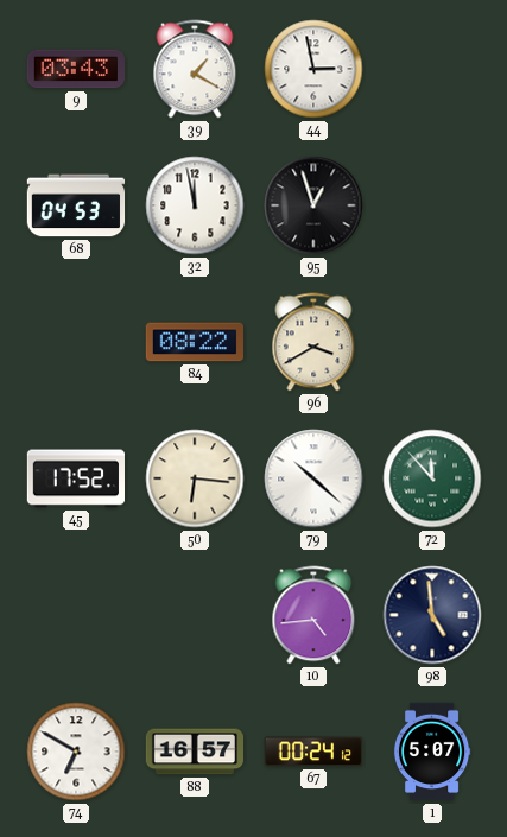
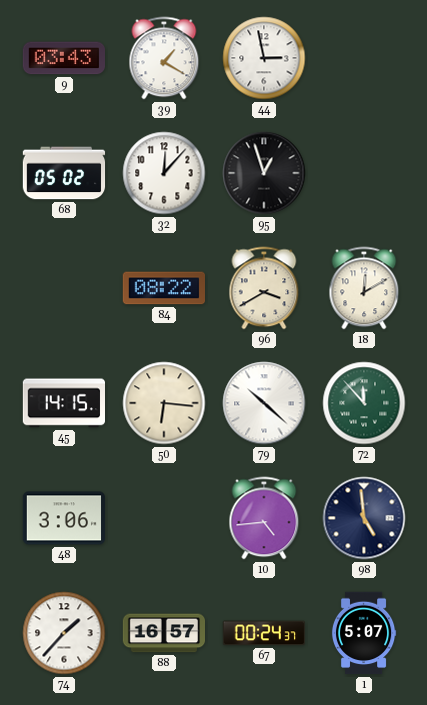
68: 04:53 -> 05:02
32: 11:58 -> 12:07
18: none -> 12:10
45: 17:52 -> 14:15
48: none -> 3:06
74: 6:50 -> 1:37
67: 00:24:12 -> 00:24:37
